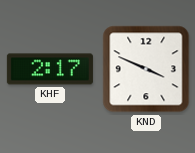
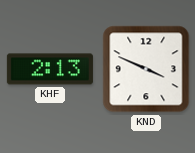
KHF: 2:17 -> 2:13
